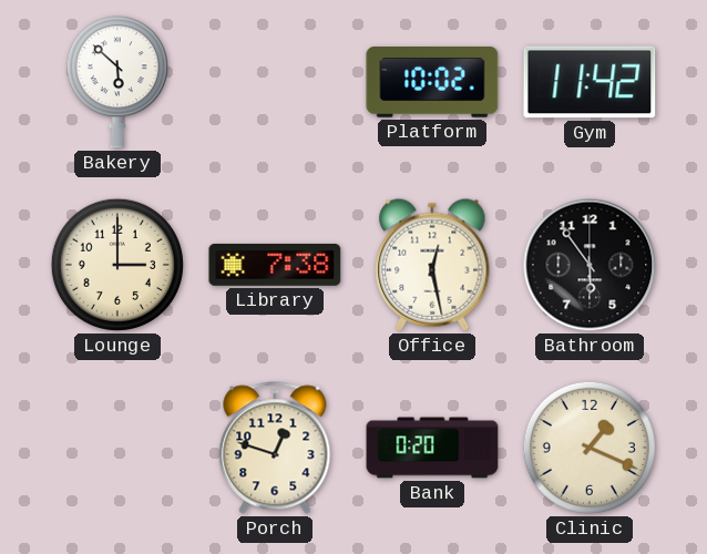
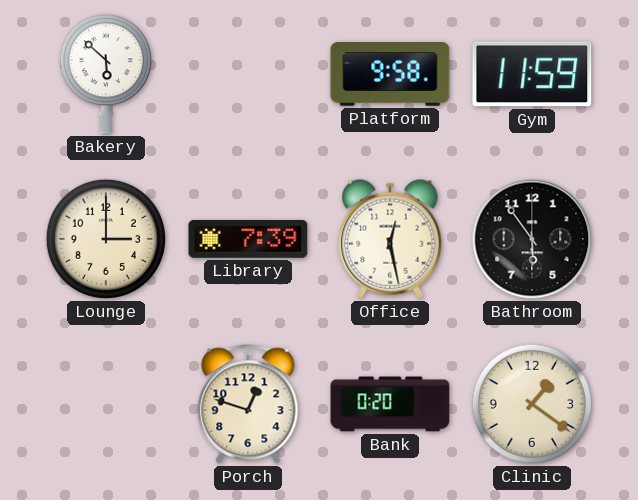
Platform: 10:02 -> 9:58
Gym: 11:42 -> 11:59
Library: 7:38 -> 7:39
Clinic: 1:19 -> 1:21
